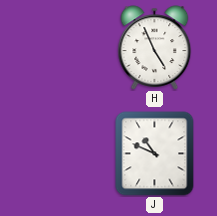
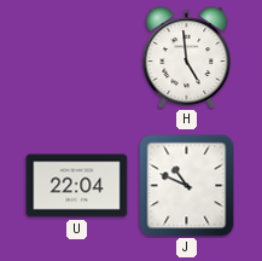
H: 4:56 -> 4:59
U: none -> 22:04
